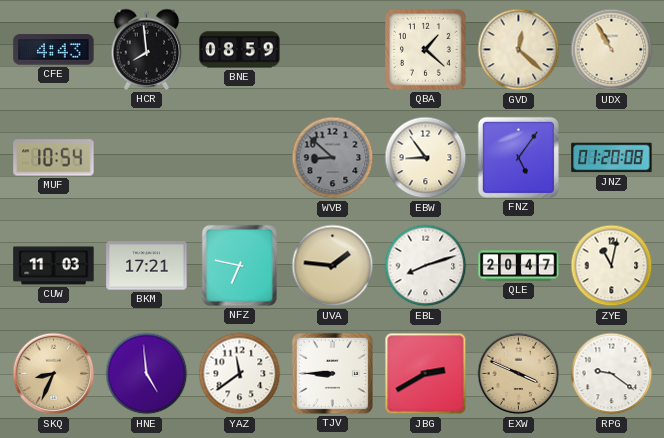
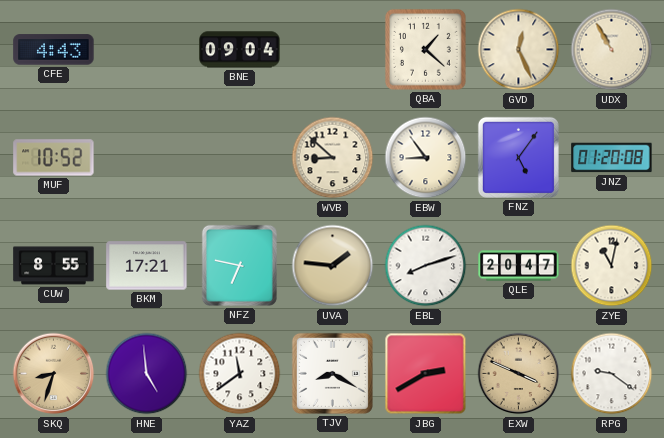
HCR: 7:59 -> none
BNE: 08:59 -> 09:04
GVD: 12:22 -> 12:26
MUF: 10:54 -> 10:52
WVB dial: grey -> cream
CUW: 11:03 -> 8:55
SKQ: 8:34 -> 8:33
TJV: 8:45 -> 8:20
